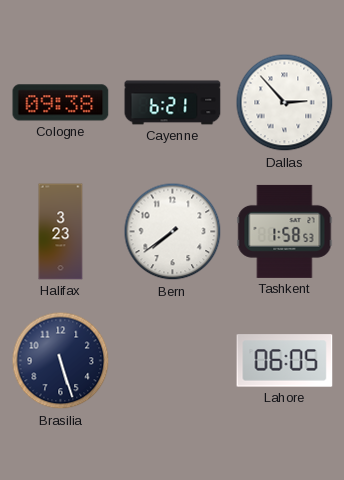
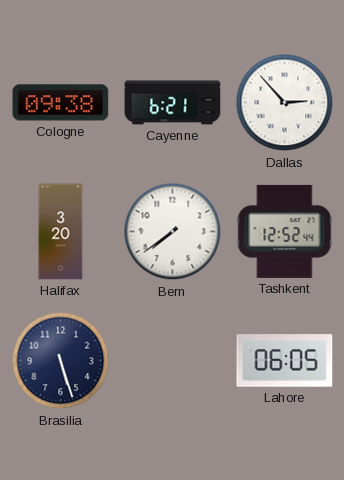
Halifax: 3:23 -> 3:20
Tashkent: 1:58 -> 12:52
